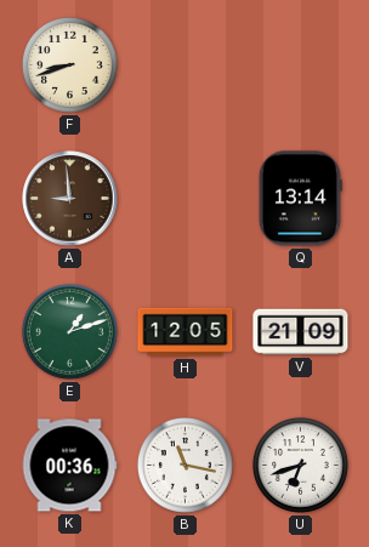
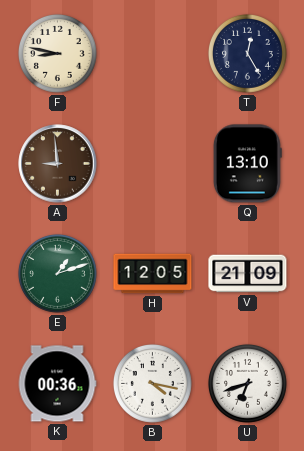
F: 8:42 -> 8:47
T: none -> 12:25
Q: 13:14 -> 13:10
B: 11:17 -> 4:17
